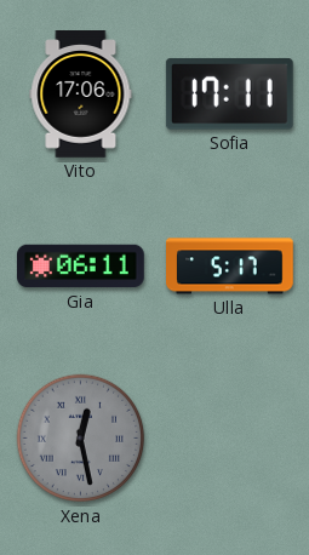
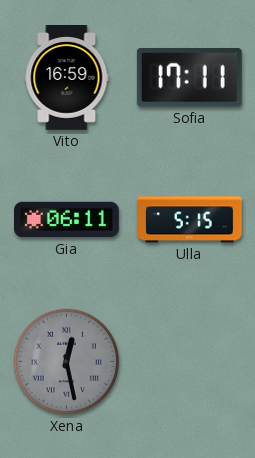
Vito: 17:06 -> 16:59
Ulla: 5:17 -> 5:15
